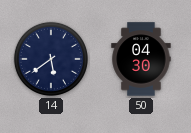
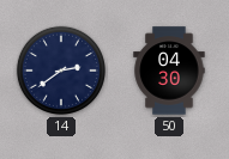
14: 5:39 -> 2:39
